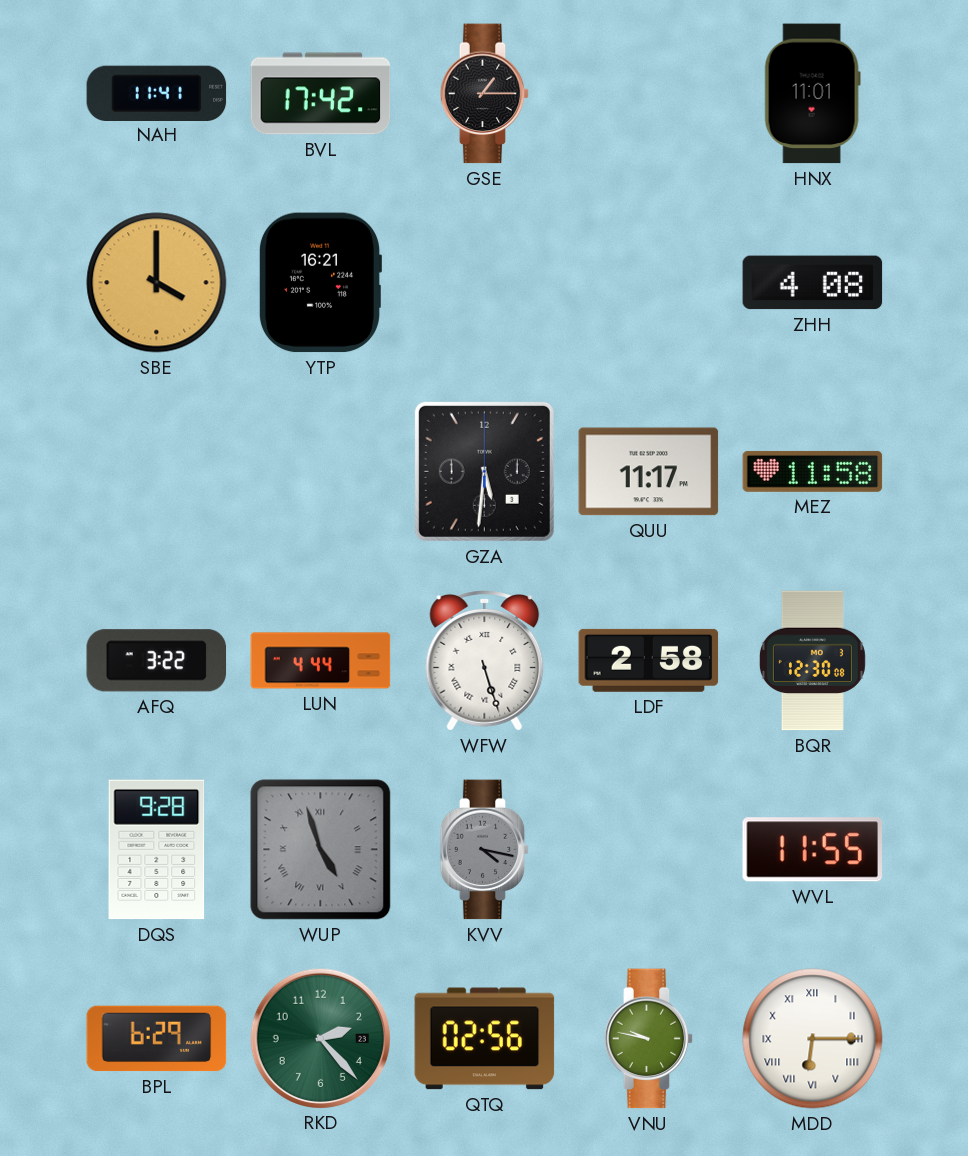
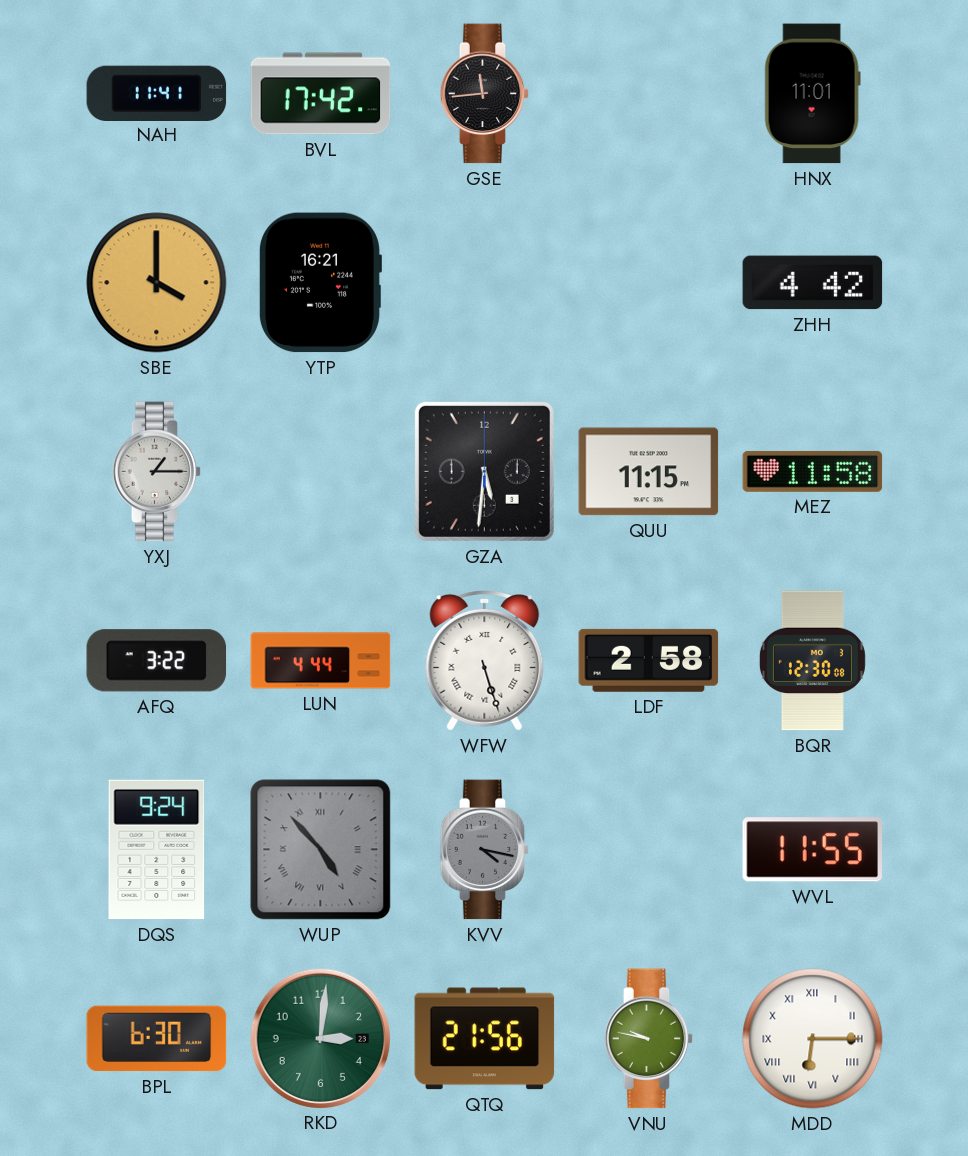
GSE: 1:15 -> 11:44
ZHH: 4:08 -> 4:42
YXJ: none -> 1:15
QUU: 11:17 -> 11:15
DQS: 9:28 -> 9:24
WUP: 4:57 -> 4:53
BPL: 6:29 -> 6:30
RKD: 2:23 -> 3:01
QTQ: 02:56 -> 21:56
